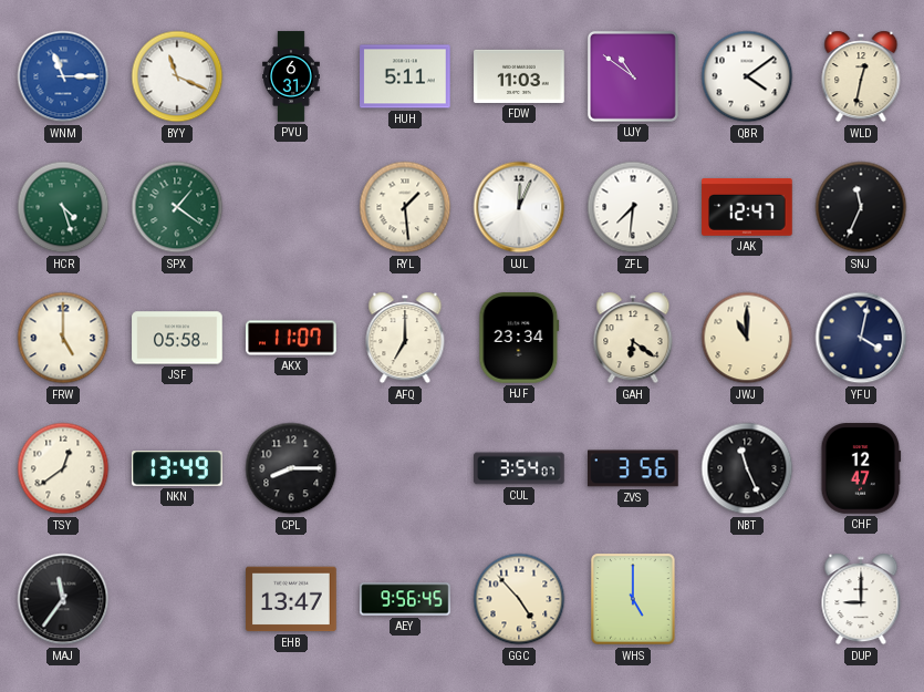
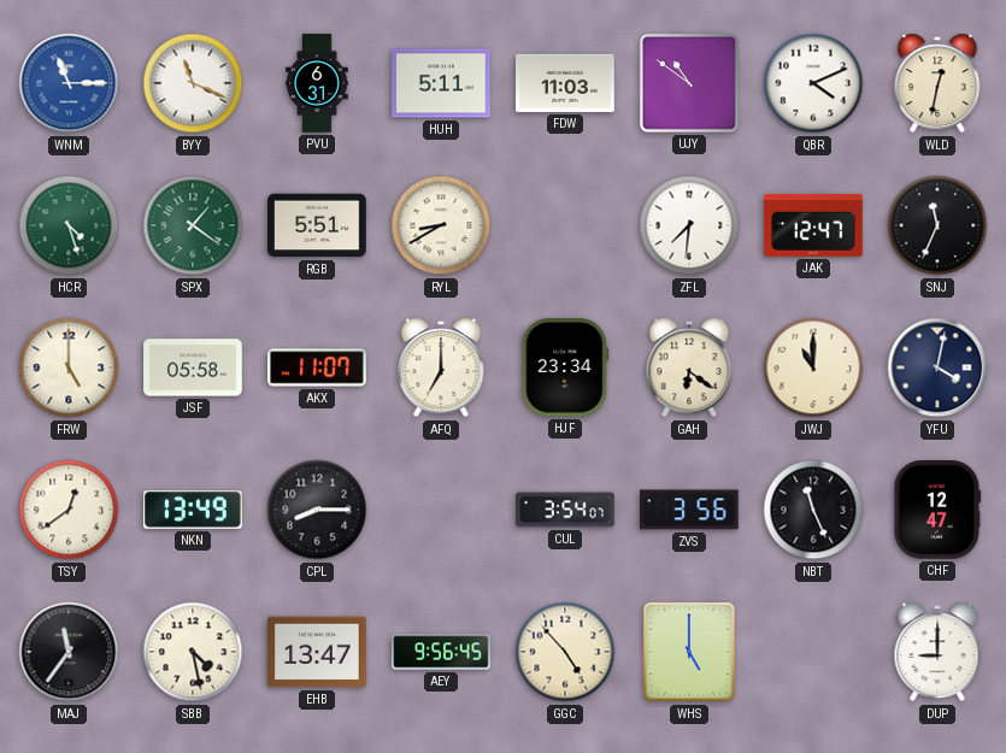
QBR: 4:09 -> 4:11
RGB: none -> 5:51
RYL: 1:29 -> 8:40
UJL: 12:04 -> none
SBB: none -> 4:28
